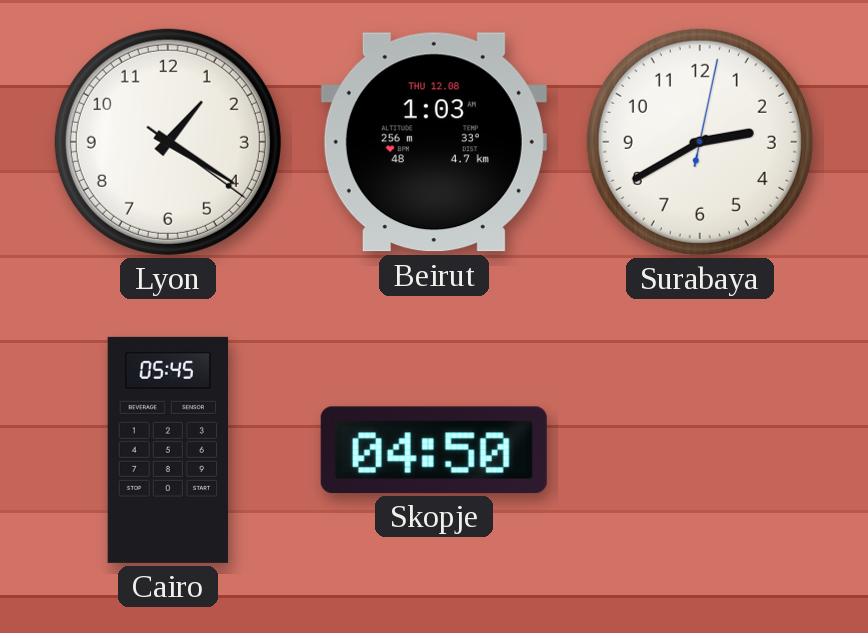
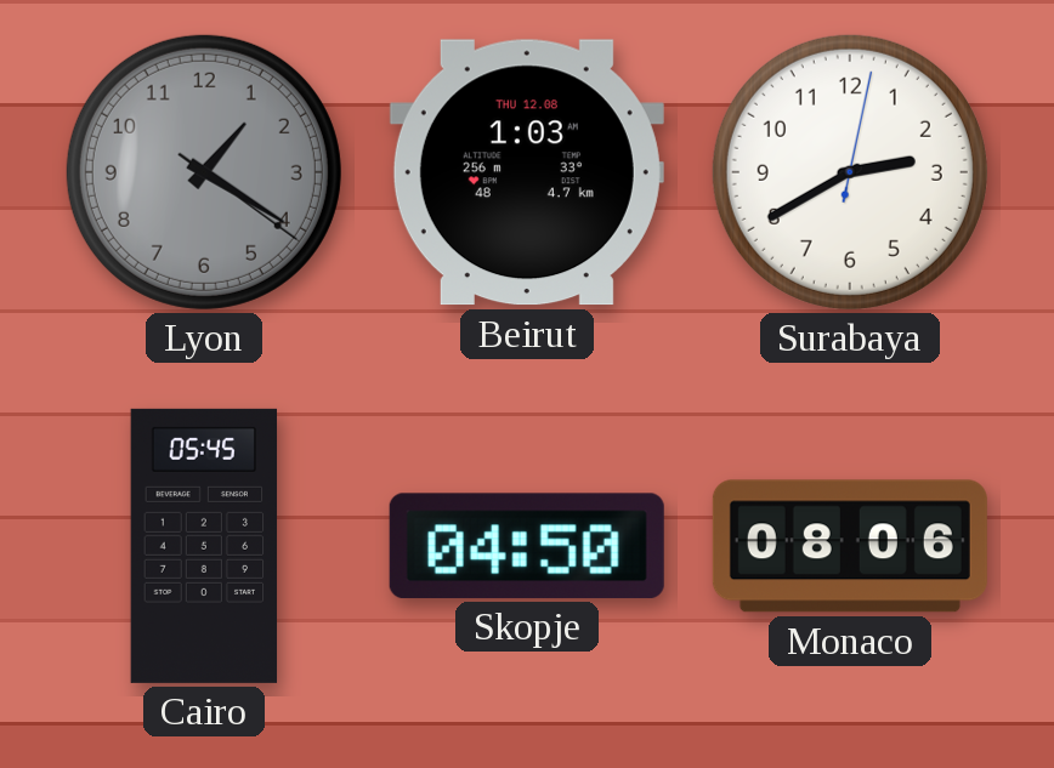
Lyon dial: white -> grey
Monaco: none -> 08:06
